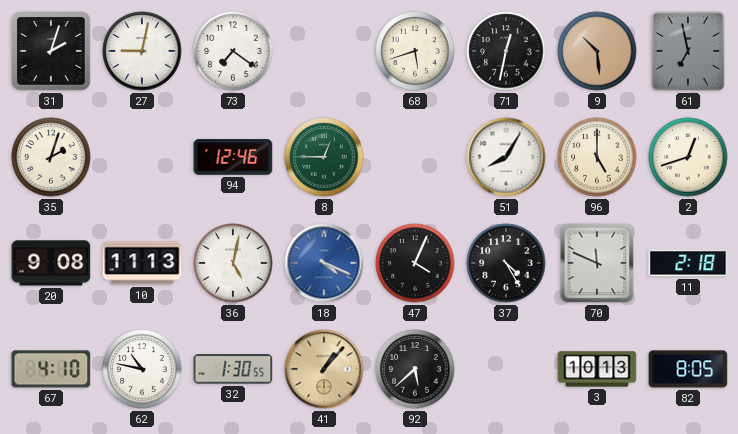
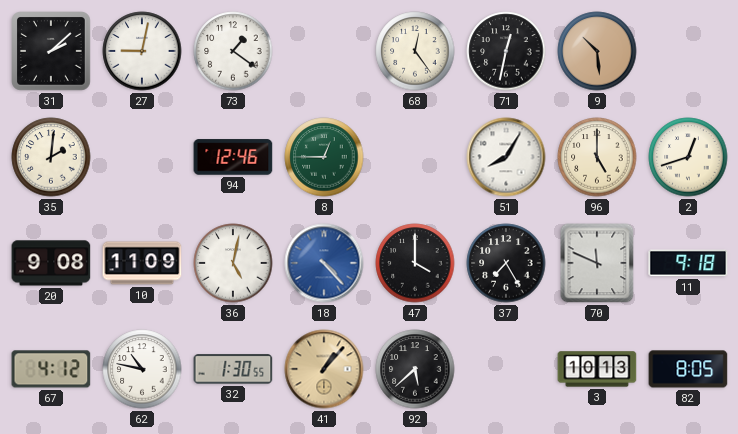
31: 2:03 -> 2:08
73: 7:21 -> 1:21
68: 5:42 -> 12:24
61: 6:58 -> none
35: 2:03 -> 2:01
10: 11:13 -> 11:09
18: 4:19 -> 4:23
47: 4:04 -> 4:00
37: 4:25 -> 7:25
11: 2:18 -> 9:18
67: 4:10 -> 4:12
